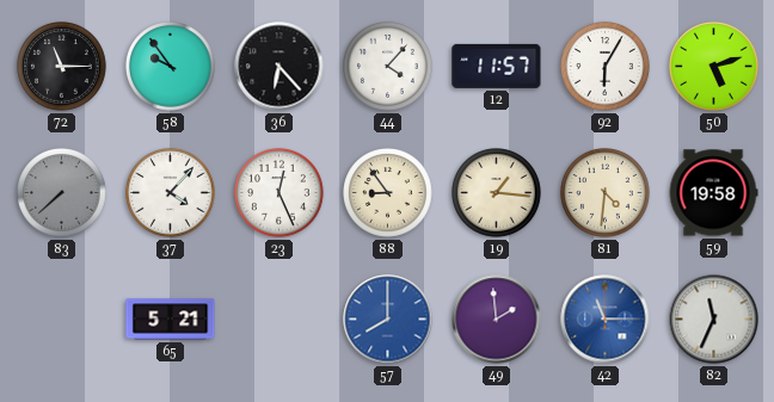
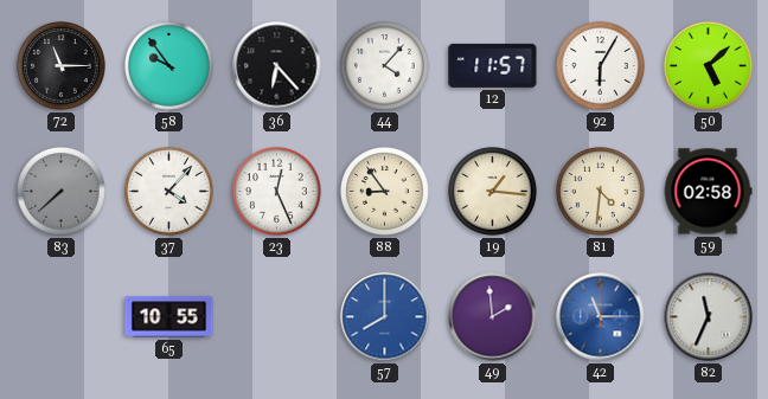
50: 5:12 -> 5:08
59: 19:58 -> 02:58
65: 5:21 -> 10:55
